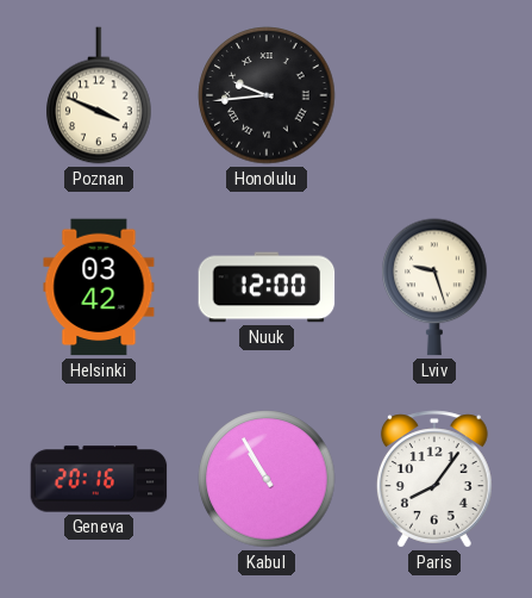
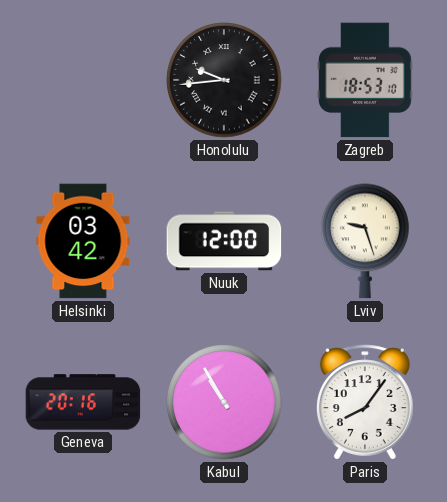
Poznan: 3:49 -> none
Zagreb: none -> 18:53
